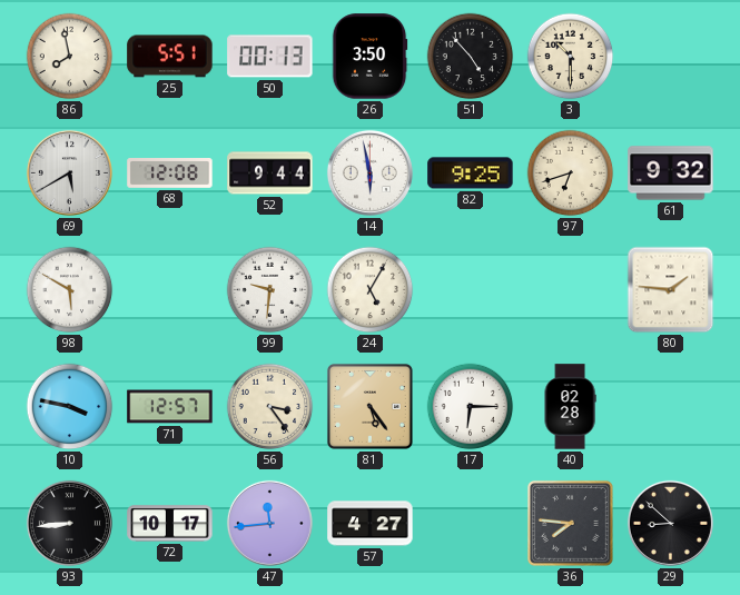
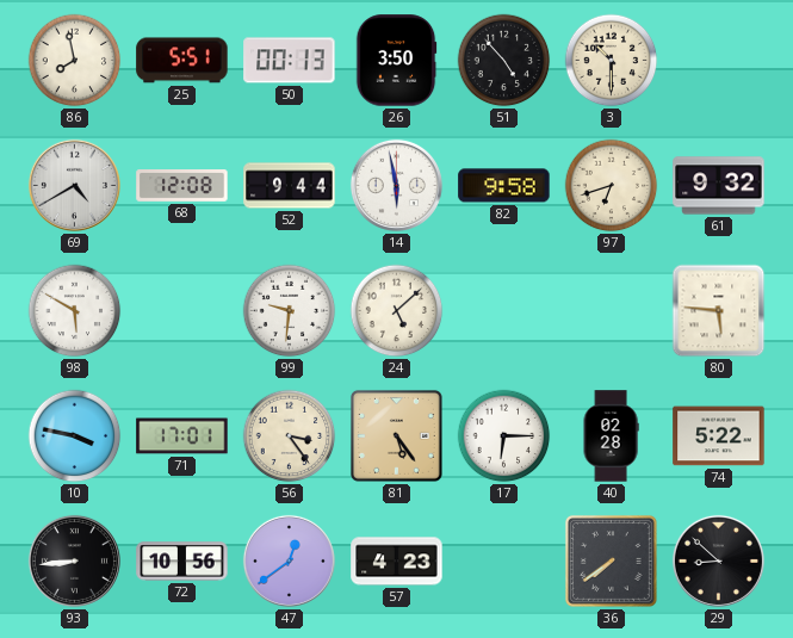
69: 5:40 -> 4:40
82: 9:25 -> 9:58
24: 5:05 -> 5:08
80: 1:46 -> 5:46
71: 12:57 -> 17:01
74: none -> 5:22
72: 10:17 -> 10:56
47: 11:44 -> 12:39
57: 4:27 -> 4:23
36: 7:46 -> 7:39
